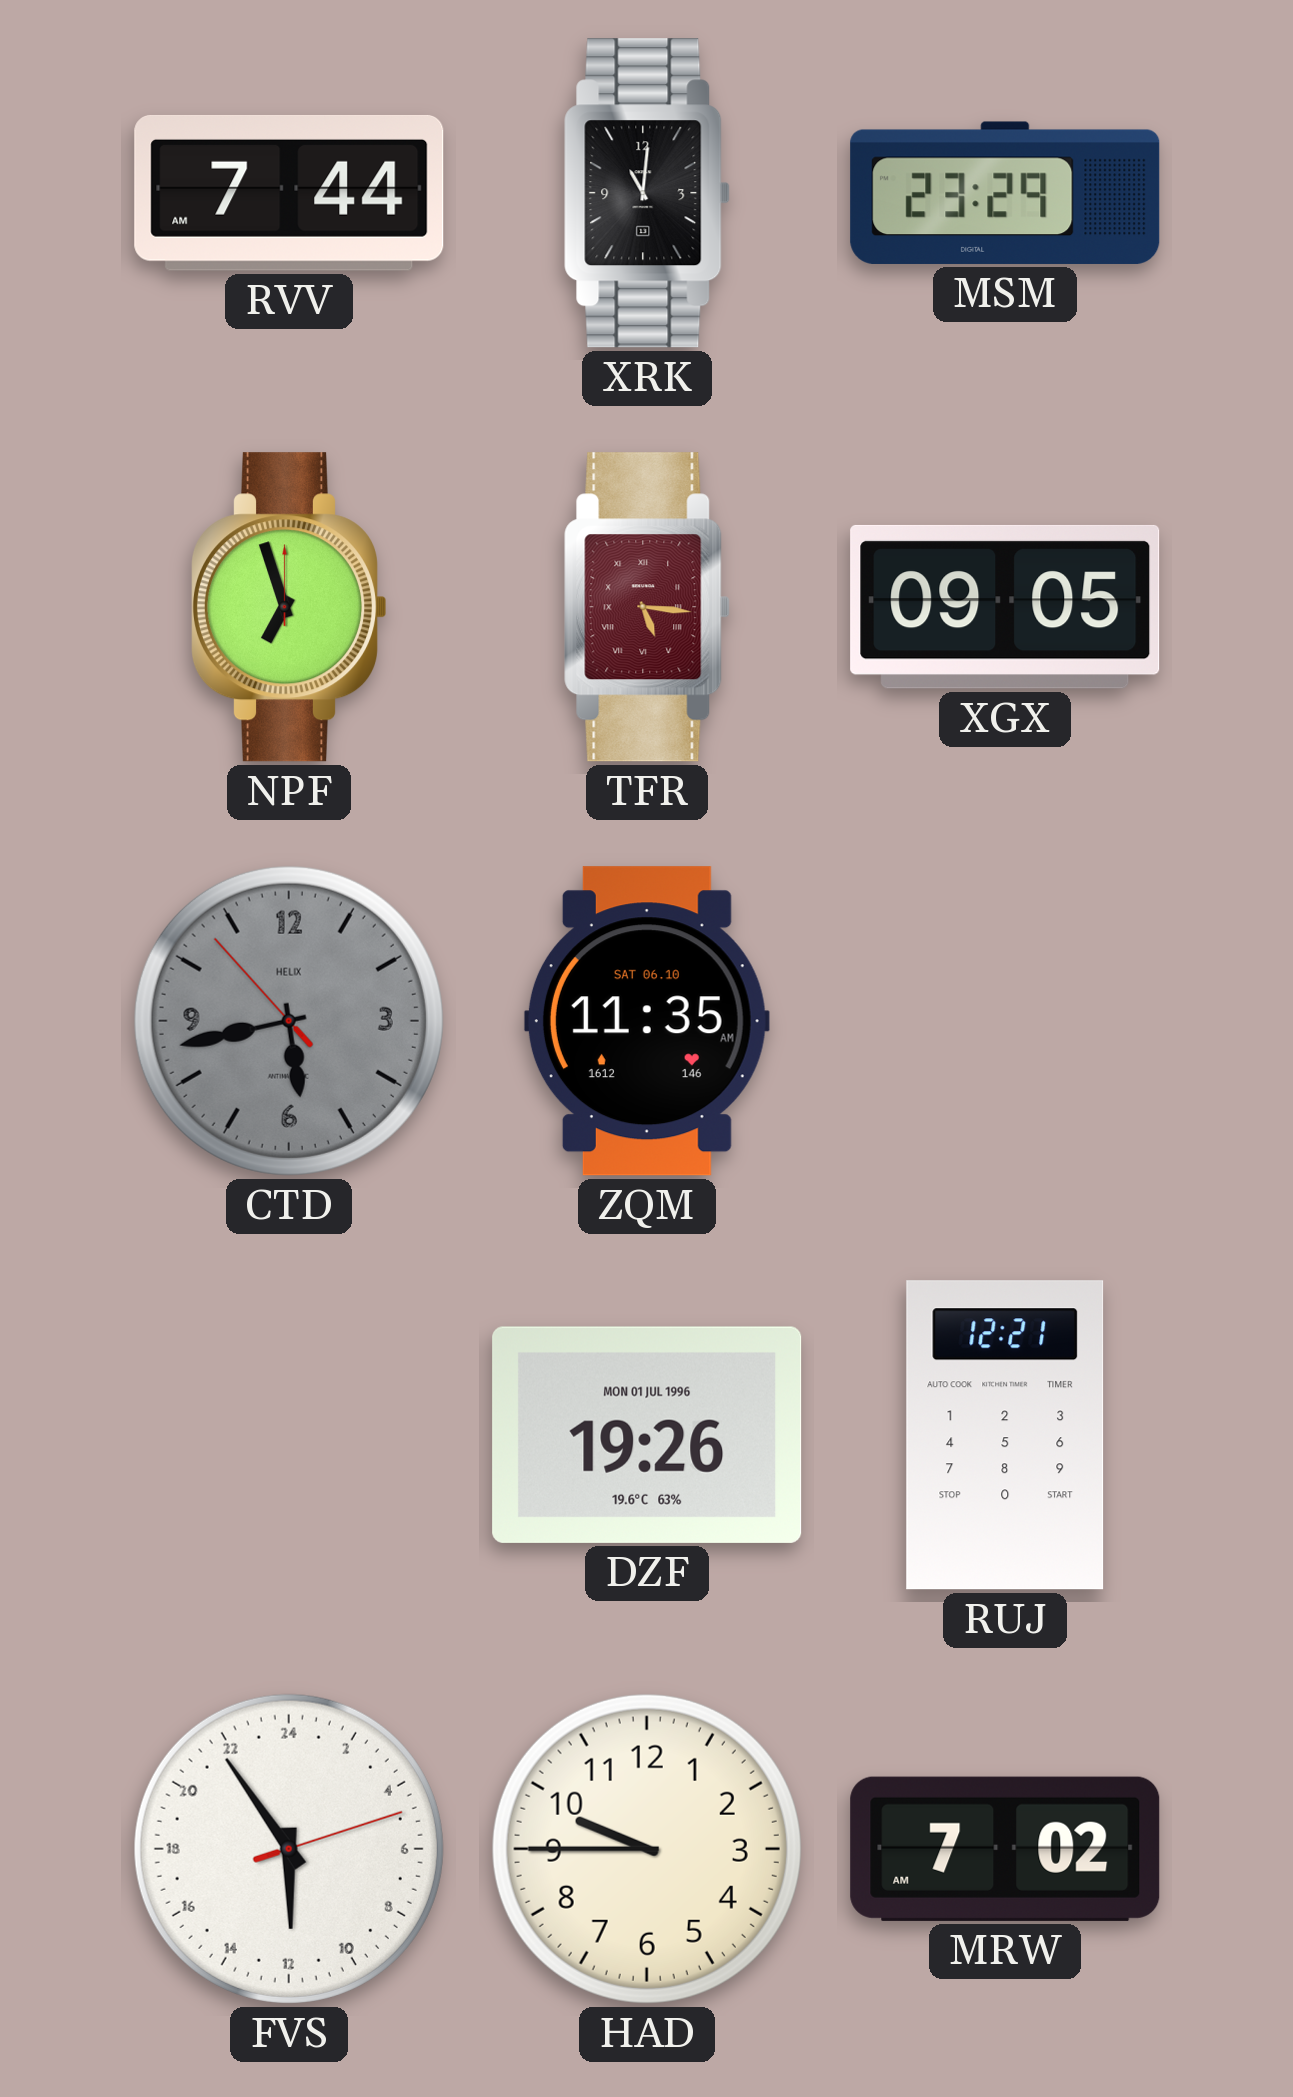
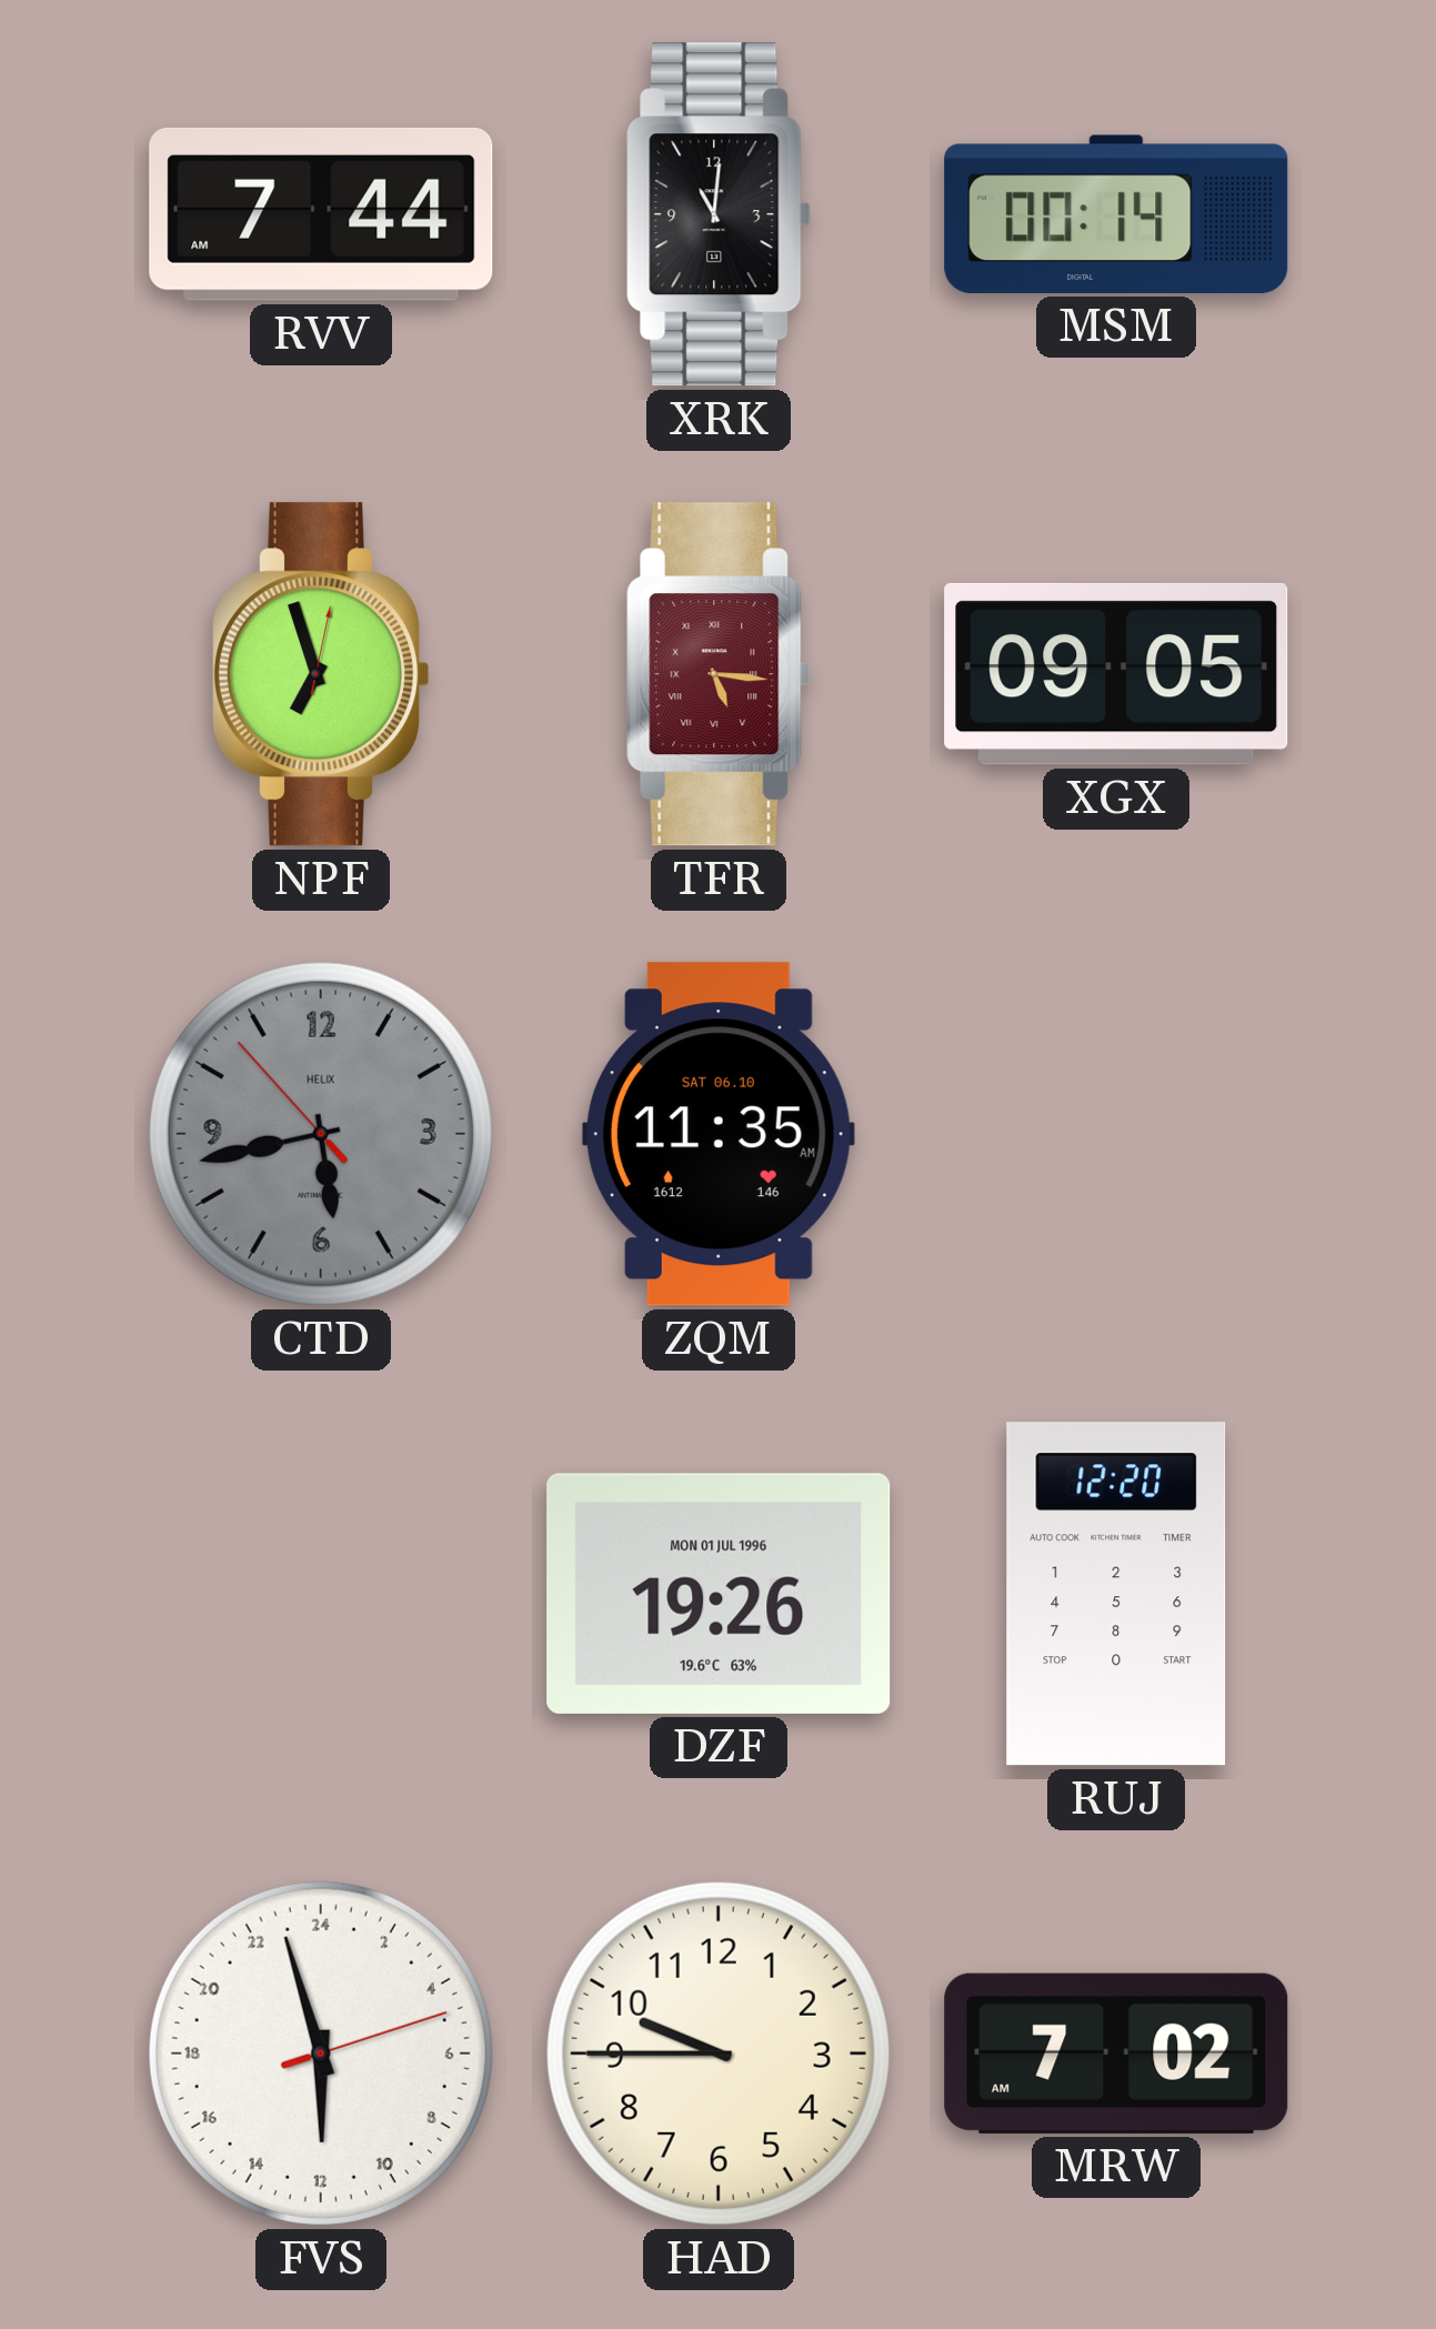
MSM: 23:29 -> 00:14
NPF: 6:57:00 -> 6:57:02
RUJ: 12:21 -> 12:20
FVS: 11:54 -> 11:57
